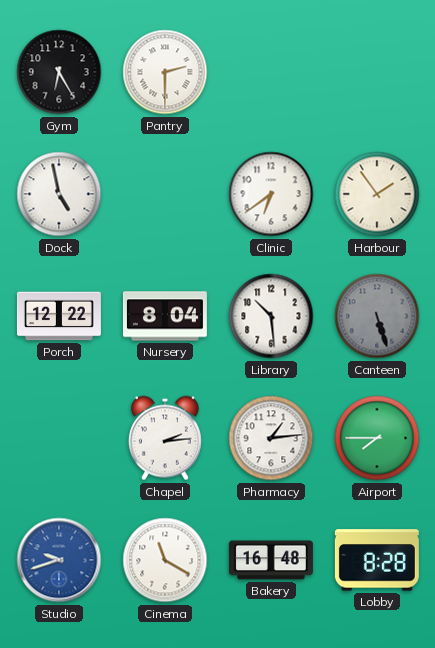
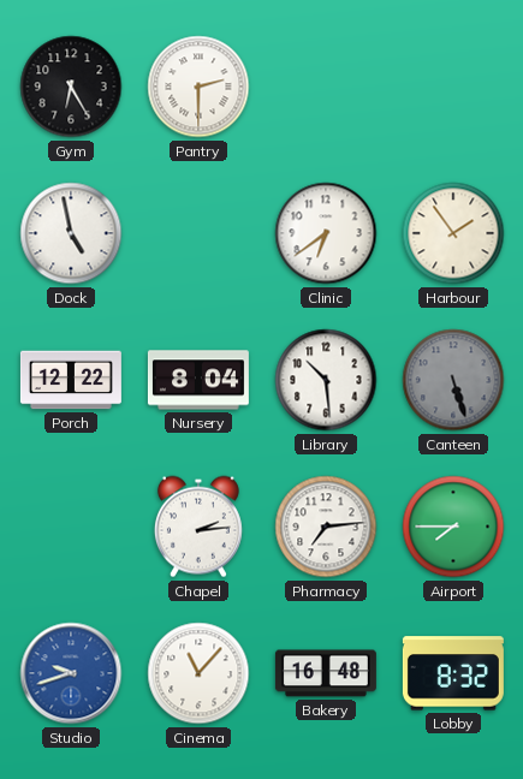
Pharmacy: 1:14 -> 7:14
Cinema: 11:20 -> 11:07
Lobby: 8:28 -> 8:32
